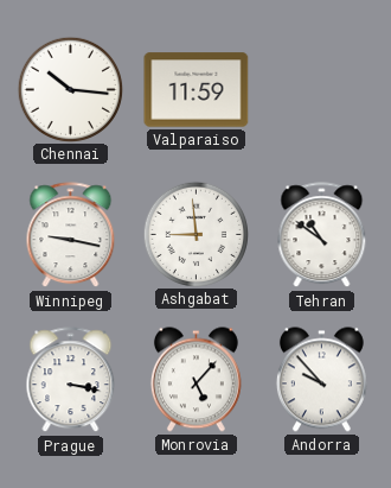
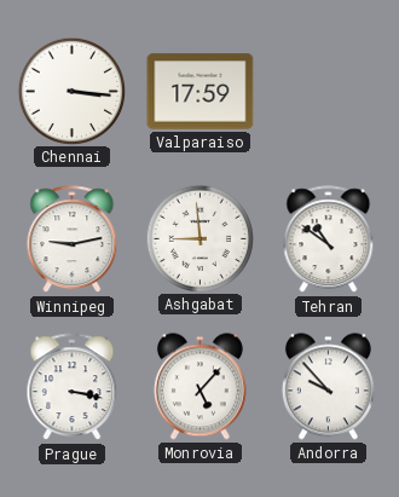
Chennai: 10:16 -> 3:16
Valparaiso: 11:59 -> 17:59
Winnipeg: 9:17 -> 9:13
